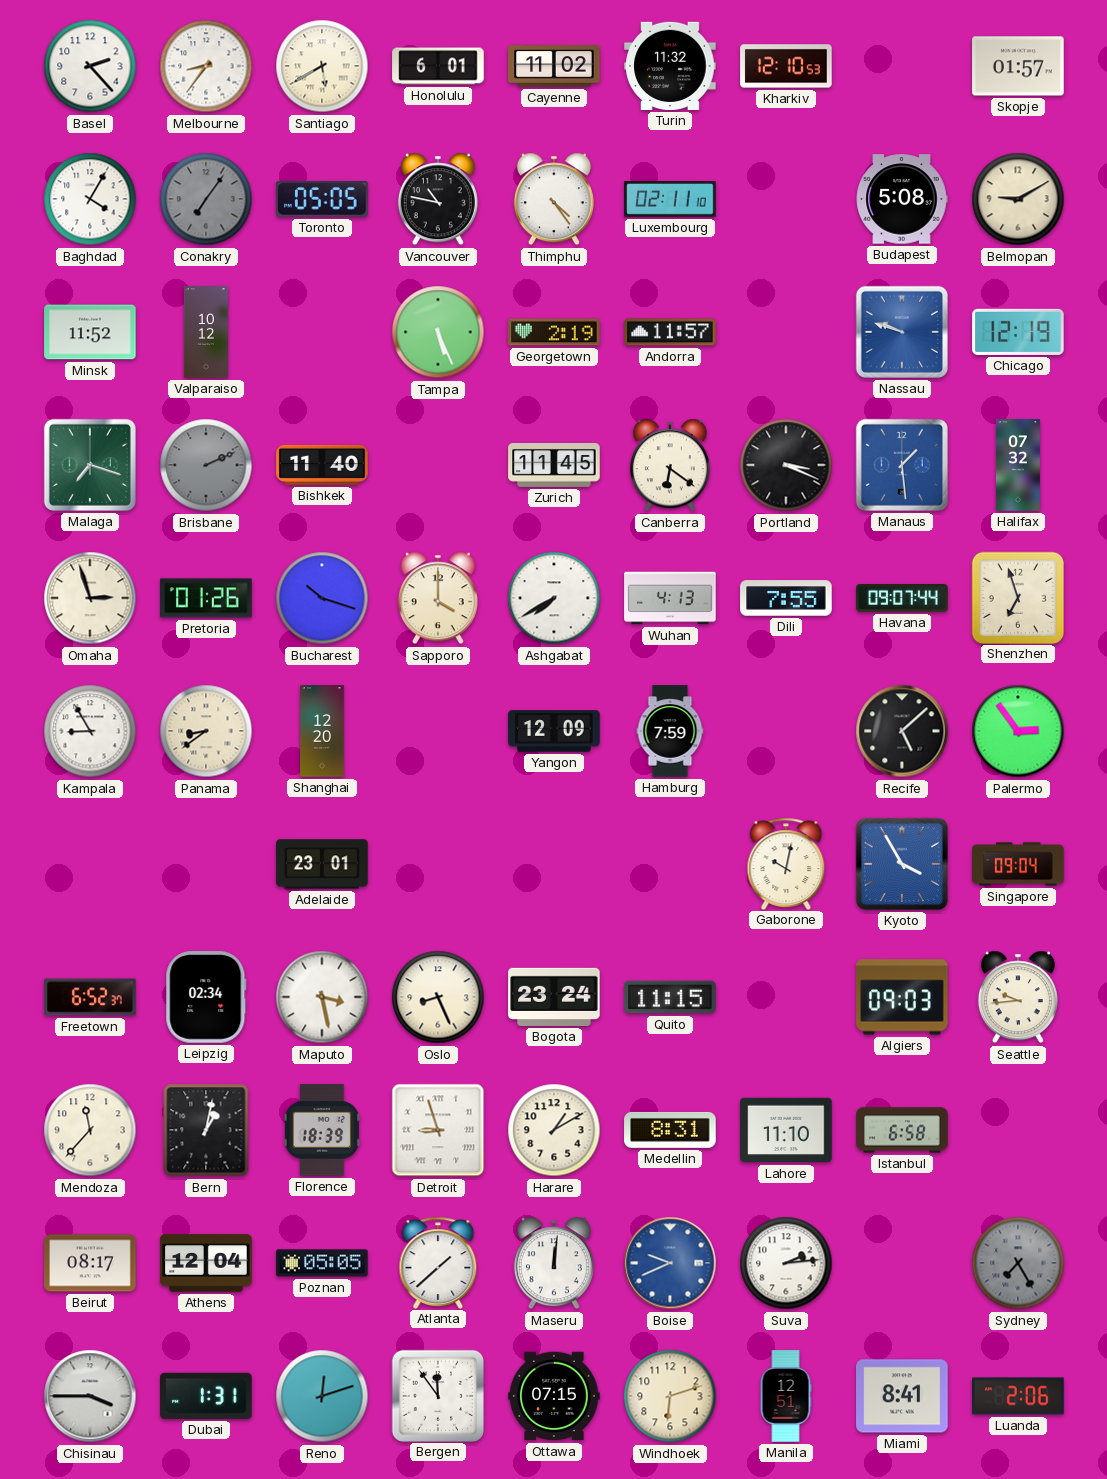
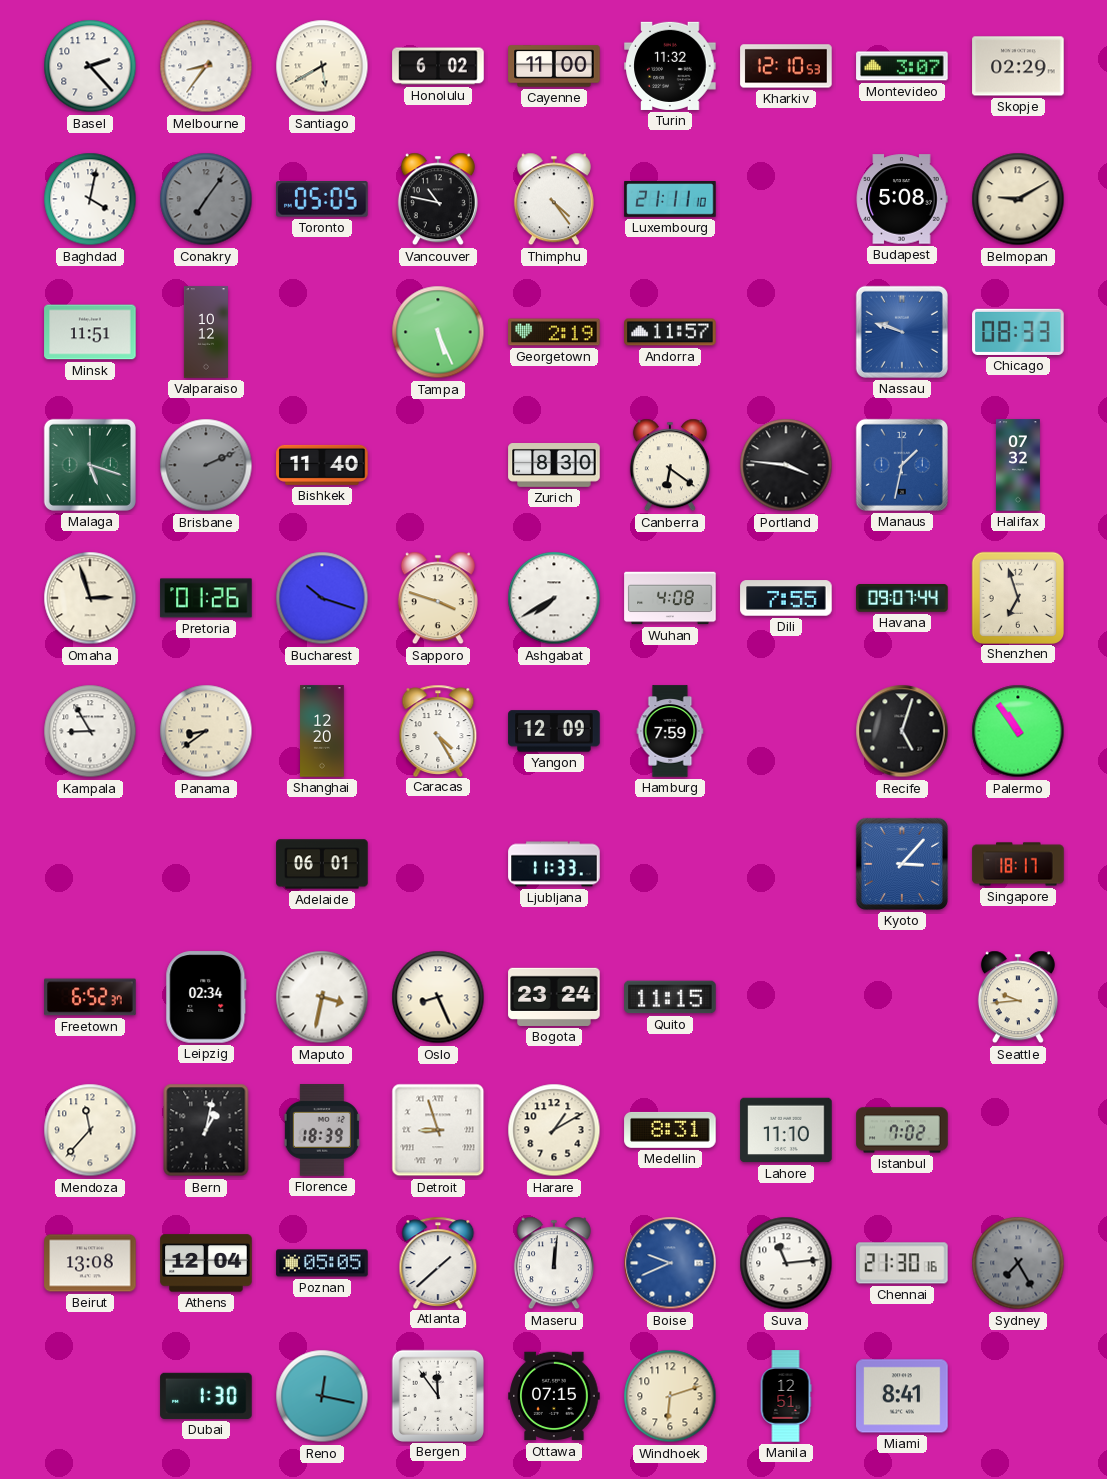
Honolulu: 6:01 -> 6:02
Cayenne: 11:02 -> 11:00
Montevideo: none -> 3:07
Skopje: 01:57 -> 02:29
Baghdad: 4:05 -> 4:02
Luxembourg: 02:11 -> 21:11
Minsk: 11:52 -> 11:51
Chicago: 12:19 -> 08:33
Malaga: 7:18 -> 5:18
Zurich: 11:45 -> 8:30
Portland: 3:19 -> 3:46
Manaus: 1:29 -> 1:32
Sapporo: 4:00 -> 3:48
Wuhan: 4:13 -> 4:08
Caracas: none -> 4:25
Recife: 5:08 -> 5:03
Palermo: 2:54 -> 10:54
Adelaide: 23:01 -> 06:01
Ljubljana: none -> 11:33
Gaborone: 10:02 -> none
Kyoto: 3:55 -> 3:07
Singapore: 09:04 -> 18:17
Maputo: 3:28 -> 3:32
Algiers: 09:03 -> none
Istanbul: 6:58 -> 7:02
Beirut: 08:17 -> 13:08
Suva: 2:14 -> 11:14
Chennai: none -> 21:30
Chisinau: 3:45 -> none
Dubai: 1:31 -> 1:30
Reno: 12:12 -> 12:17
Luanda: 2:06 -> none
